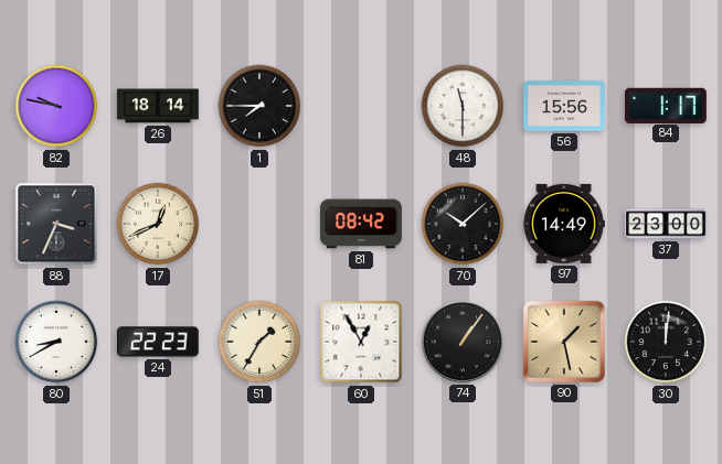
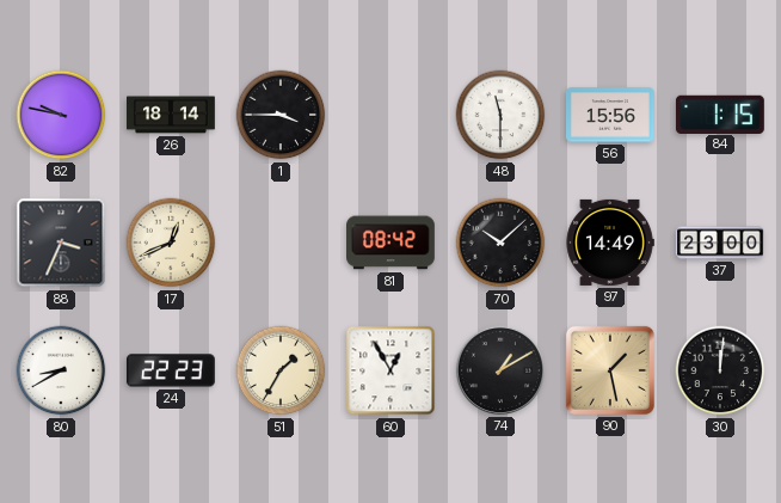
1: 7:45 -> 3:45
84: 1:17 -> 1:15
74: 1:06 -> 1:10
